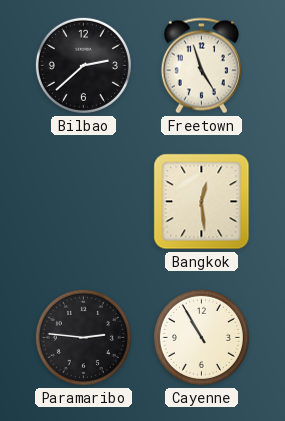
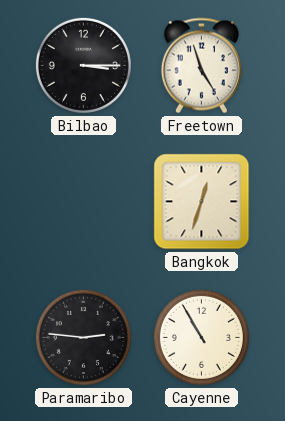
Bilbao: 2:38 -> 3:15
Bangkok: 12:29 -> 12:33
